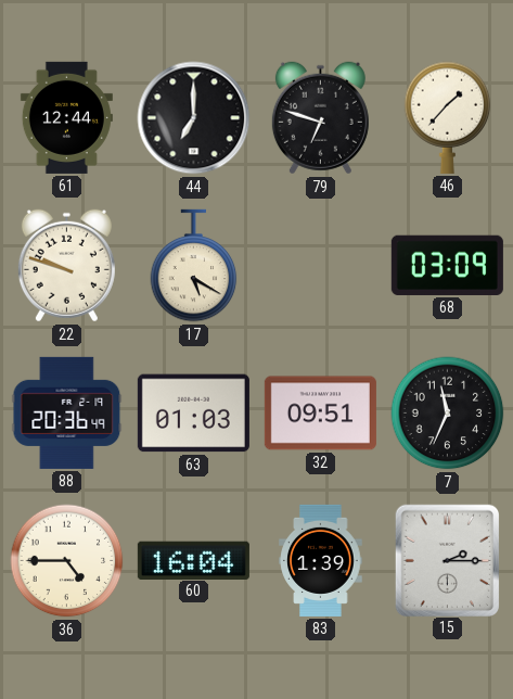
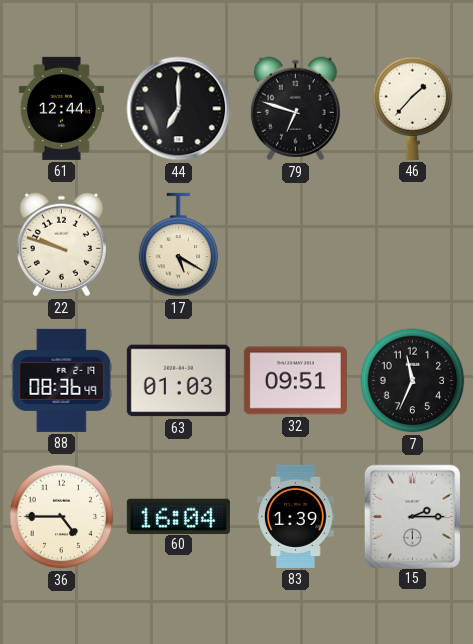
68: 03:09 -> none
88: 20:36 -> 08:36
